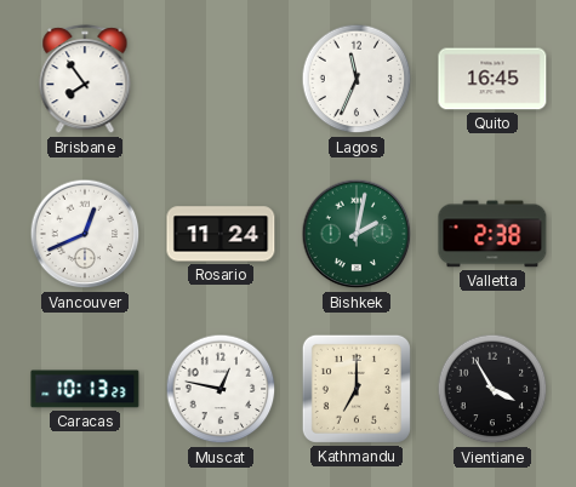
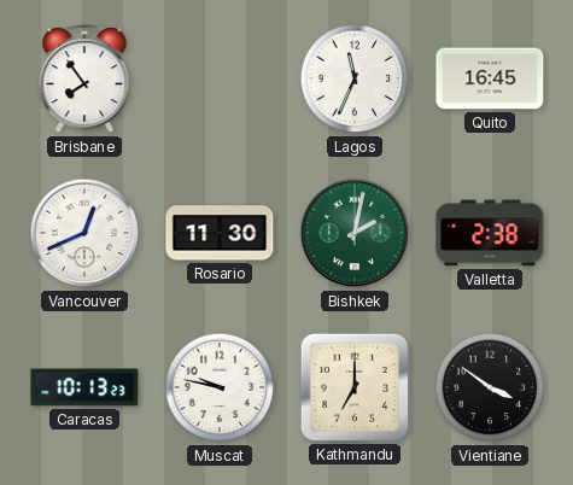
Rosario: 11:24 -> 11:30
Muscat: 12:47 -> 9:47
Vientiane: 3:55 -> 3:51
